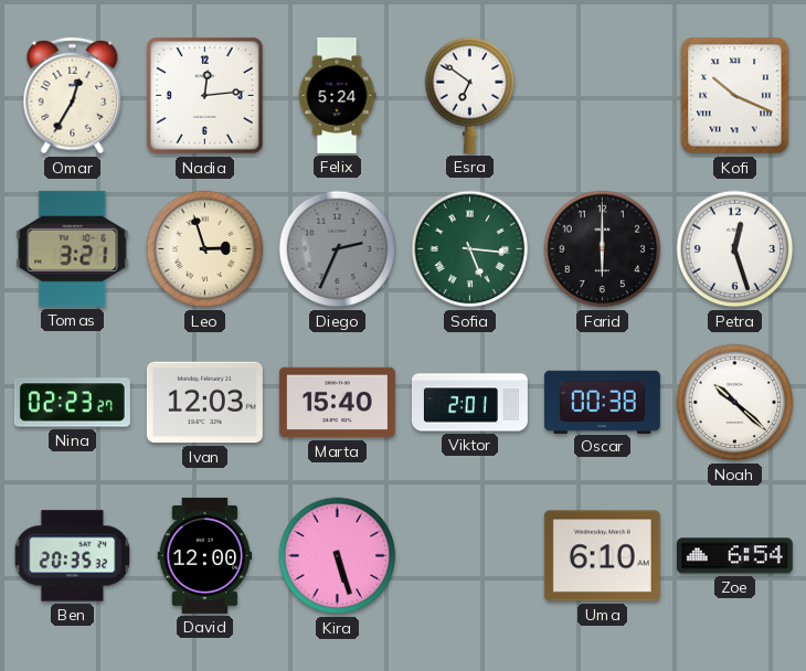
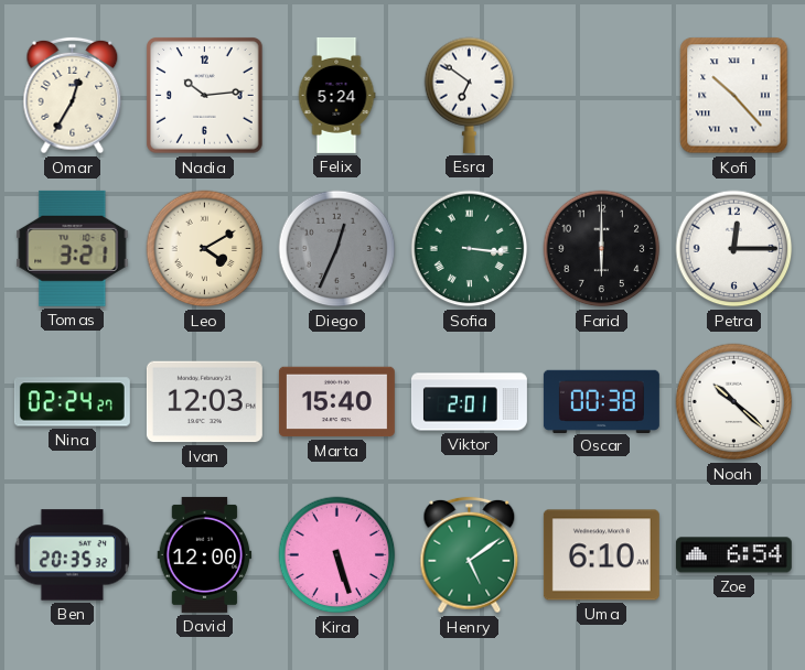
Nadia: 12:14 -> 10:14
Kofi: 10:19 -> 10:23
Leo: 2:57 -> 4:10
Diego: 2:34 -> 12:34
Sofia: 5:16 -> 3:16
Petra: 12:27 -> 12:15
Nina: 02:23 -> 02:24
Henry: none -> 5:09
